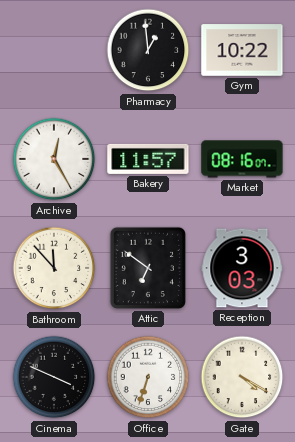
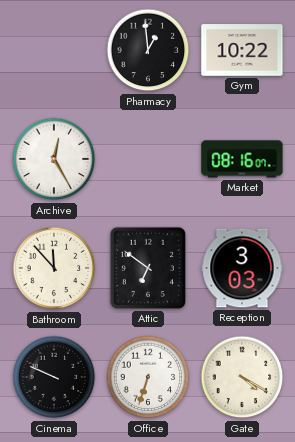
Bakery: 11:57 -> none
Cinema: 3:49 -> 9:49
